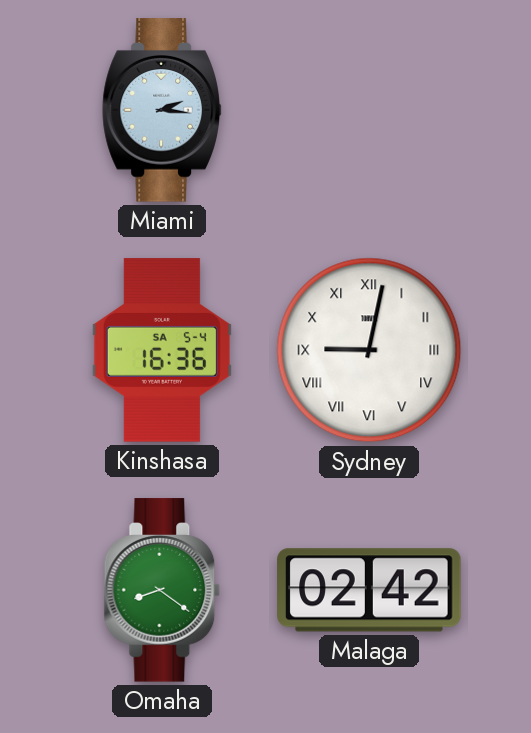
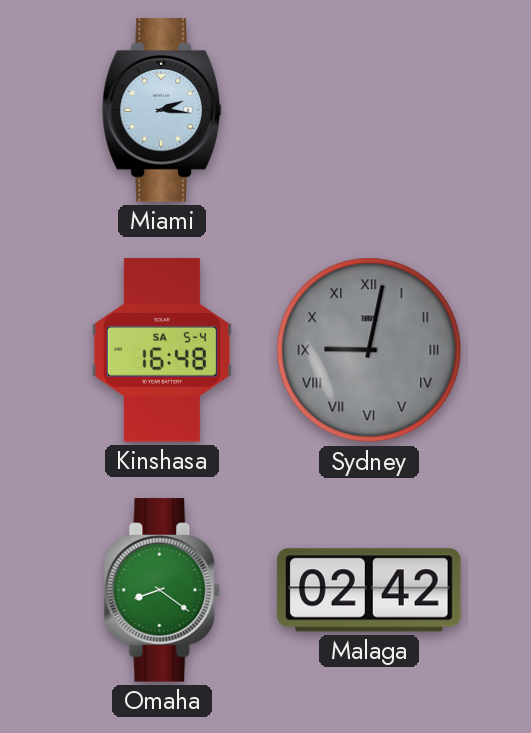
Kinshasa: 16:36 -> 16:48
Sydney dial: white -> grey
